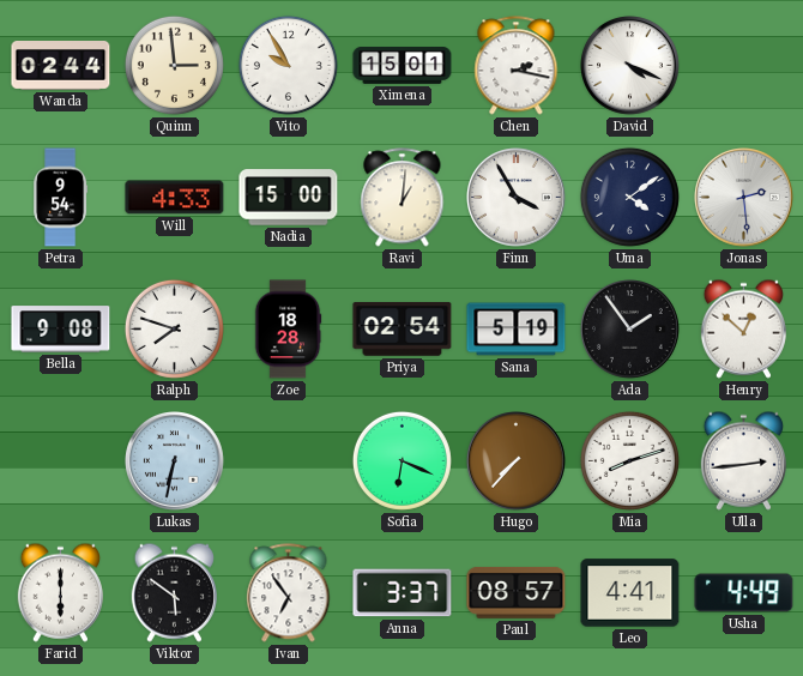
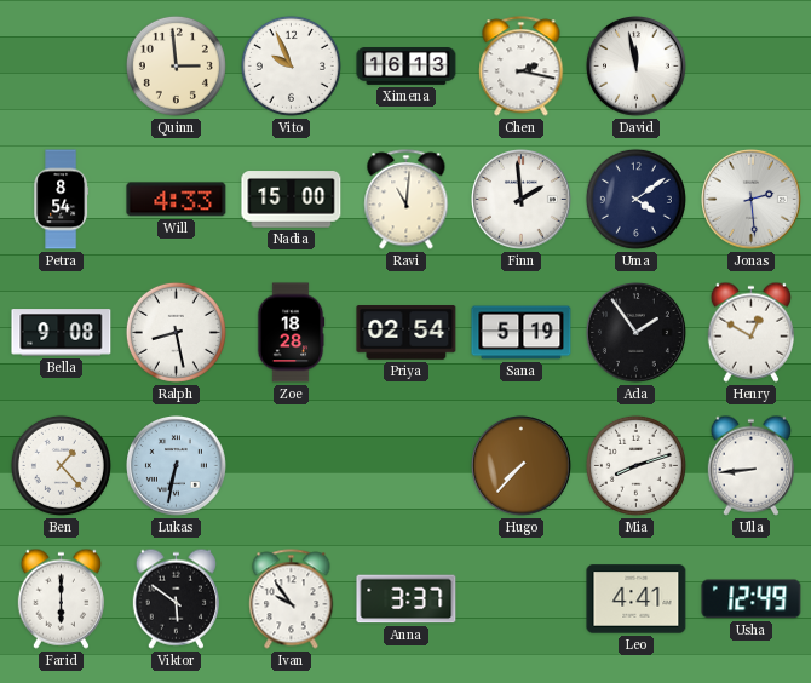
Wanda: 02:44 -> none
Vito: 9:55 -> 9:56
Ximena: 15:01 -> 16:13
David: 4:19 -> 11:58
Petra: 9:54 -> 8:54
Ravi: 1:01 -> 11:01
Finn: 3:55 -> 1:59
Ralph: 7:48 -> 8:28
Henry: 12:52 -> 12:50
Ben: none -> 1:23
Sofia: 6:19 -> none
Ulla: 2:44 -> 8:44
Ivan: 6:54 -> 9:54
Paul: 08:57 -> none
Usha: 4:49 -> 12:49
